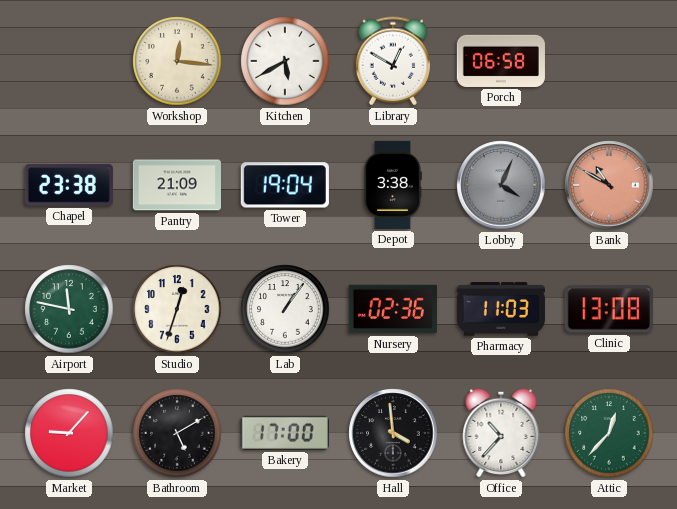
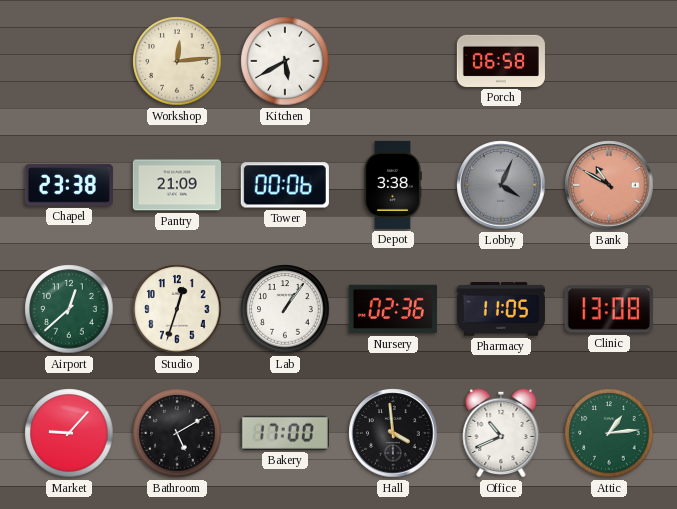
Workshop: 12:16 -> 12:14
Library: 12:50 -> none
Tower: 19:04 -> 00:06
Airport: 11:47 -> 12:38
Pharmacy: 11:03 -> 11:05
Office: 10:37 -> 10:41
Attic: 12:37 -> 1:14
